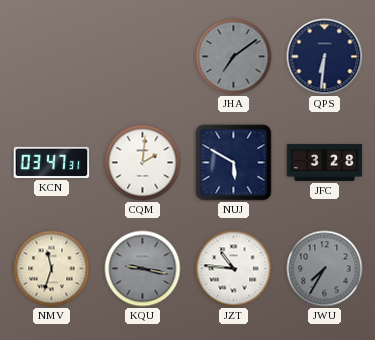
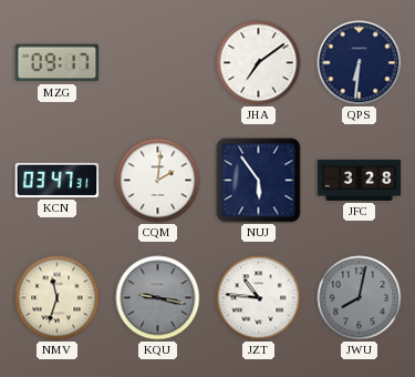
MZG: none -> 09:17
JHA dial: grey -> white
NUJ: 5:50 -> 5:54
JWU: 7:35 -> 8:02
